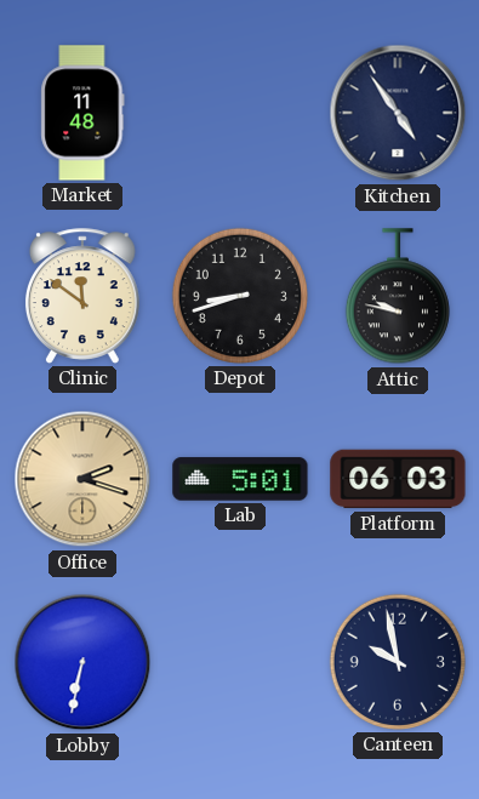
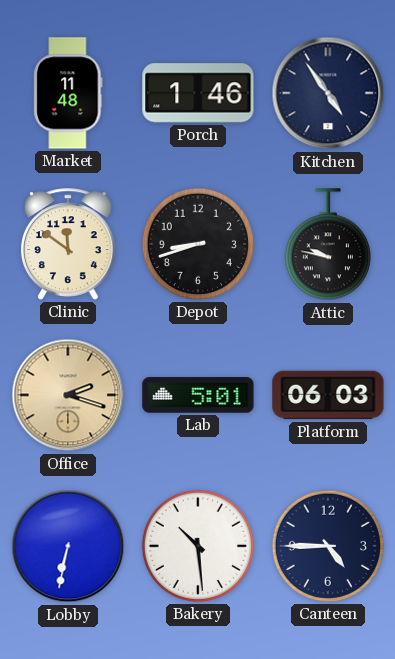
Porch: none -> 1:46
Bakery: none -> 10:29
Canteen: 9:58 -> 4:45
